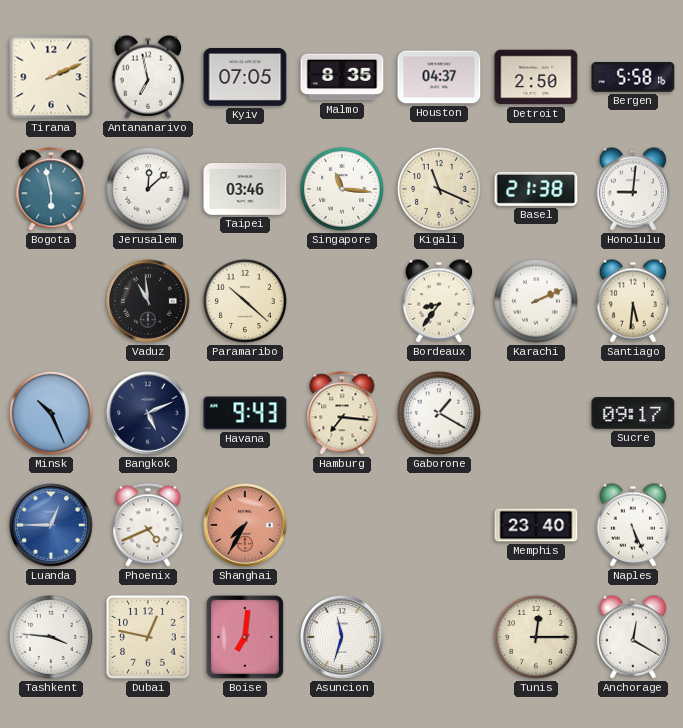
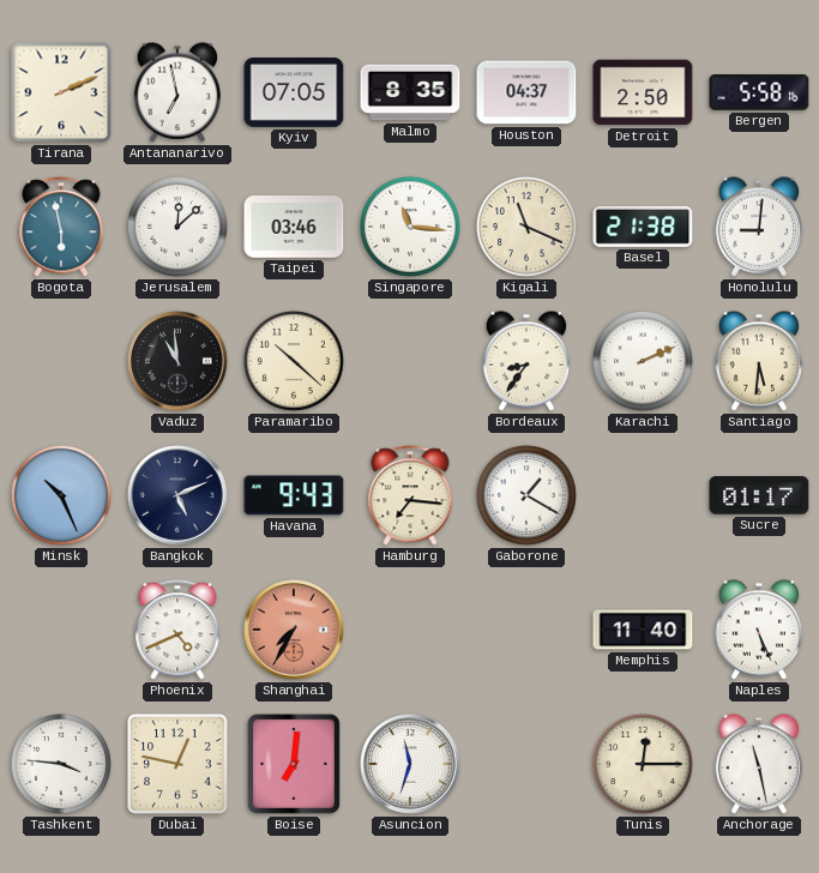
Sucre: 09:17 -> 01:17
Luanda: 12:45 -> none
Memphis: 23:40 -> 11:40
Anchorage: 12:20 -> 11:28
